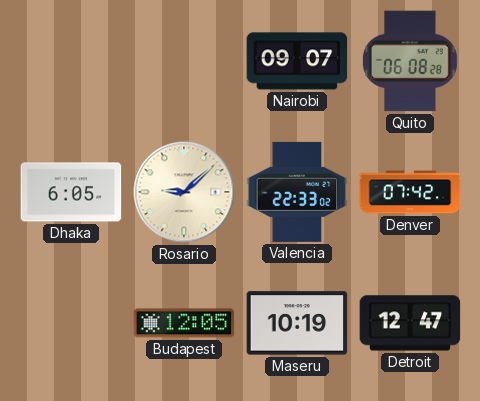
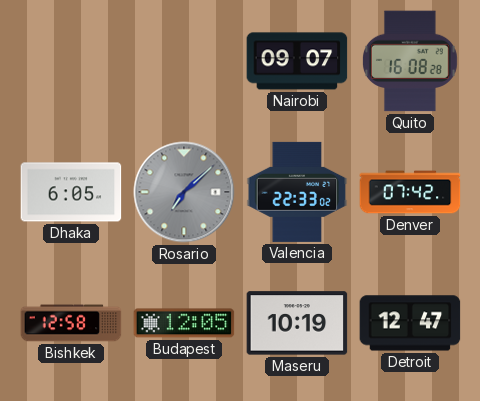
Quito: 06:08 -> 16:08
Rosario: 9:08 -> 7:08
Rosario dial: cream -> grey
Bishkek: none -> 12:58
